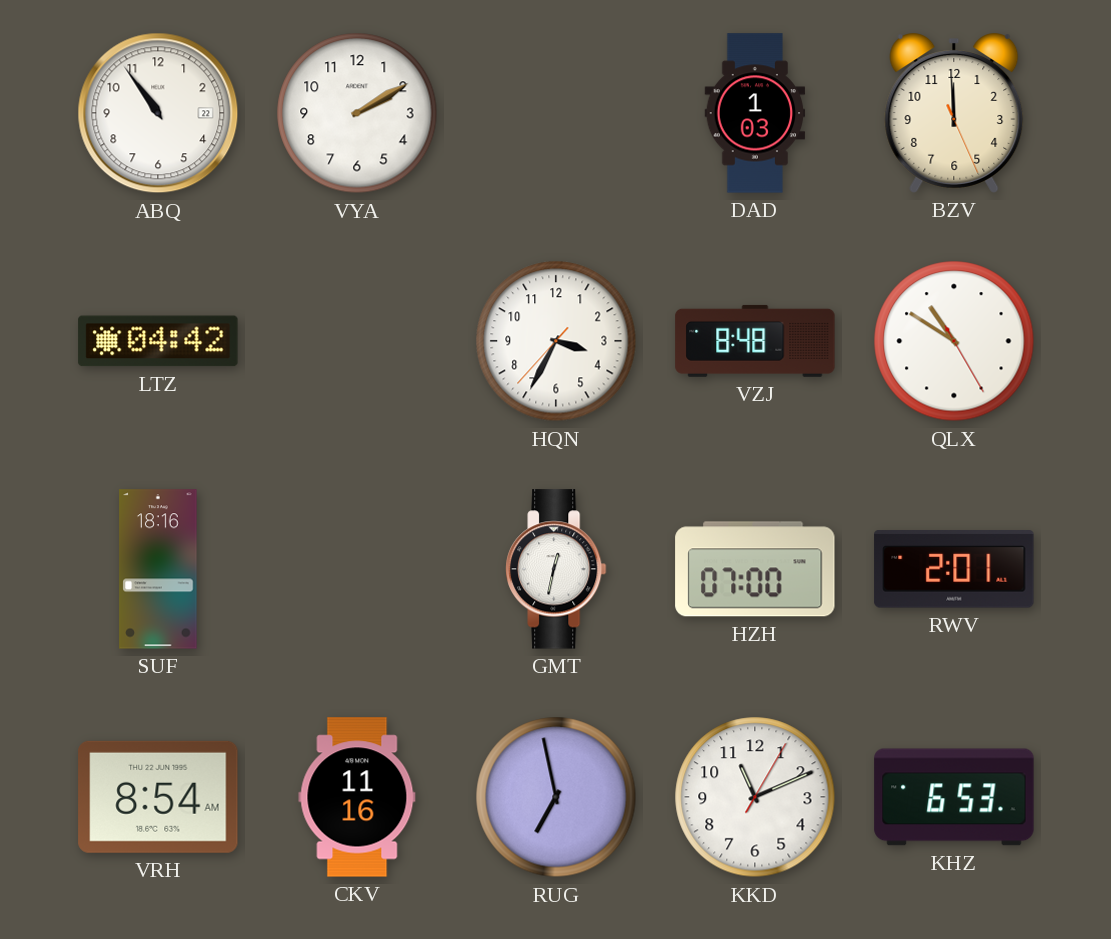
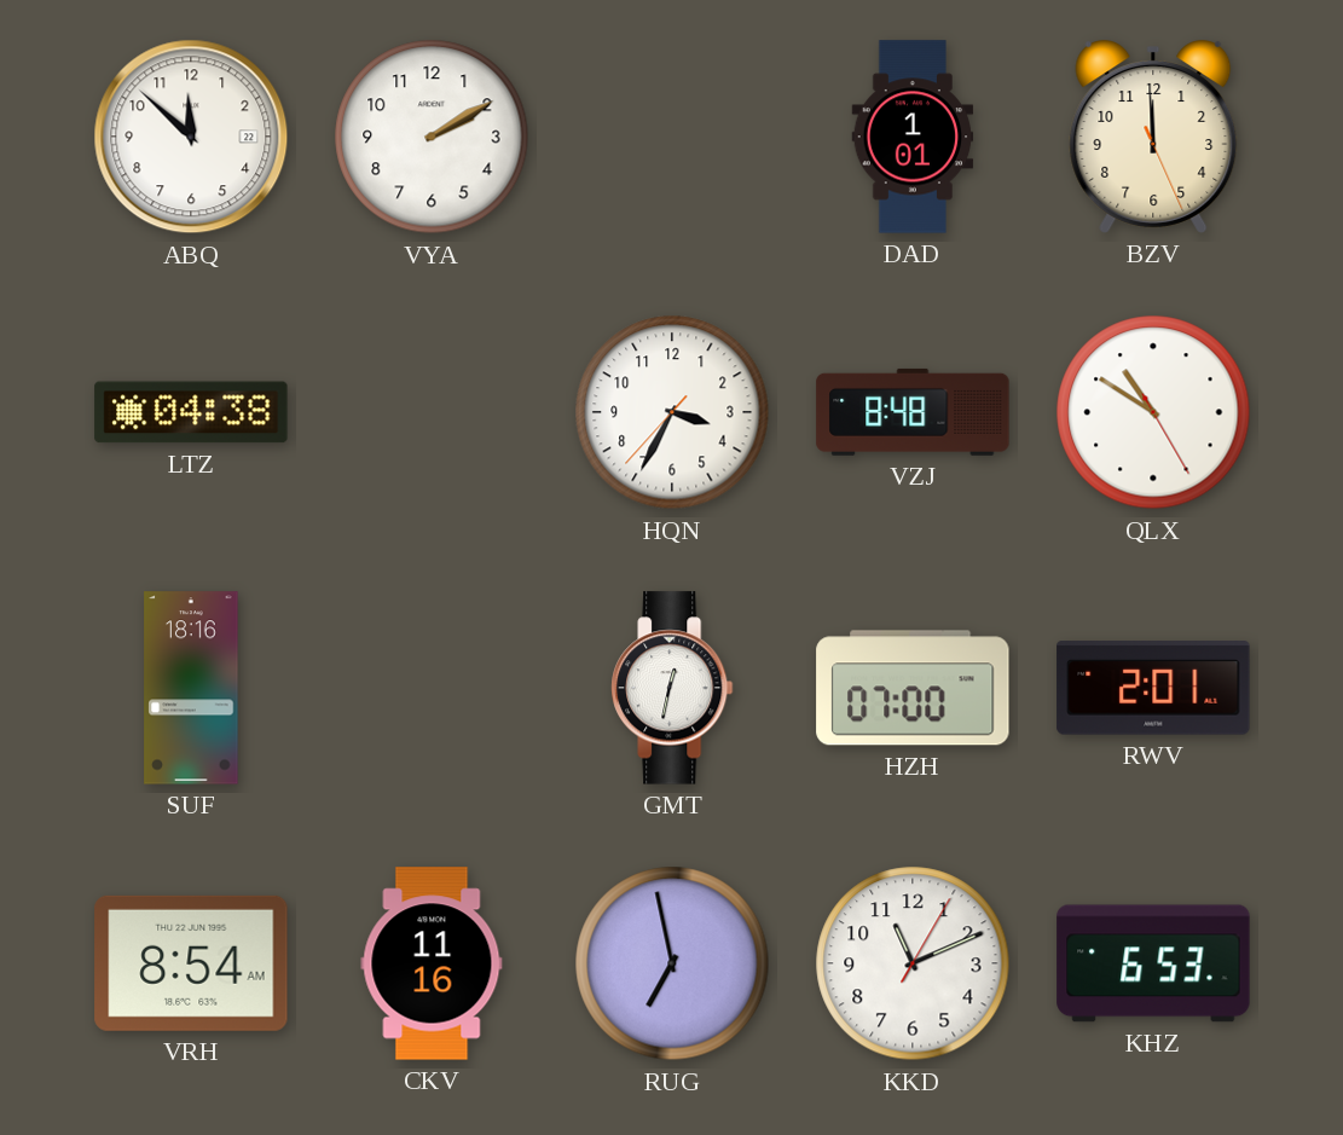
ABQ: 10:54 -> 11:52
DAD: 1:03 -> 1:01
LTZ: 04:42 -> 04:38
